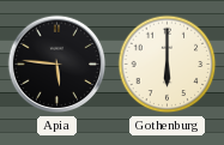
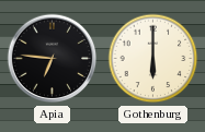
Apia: 5:46 -> 6:46
